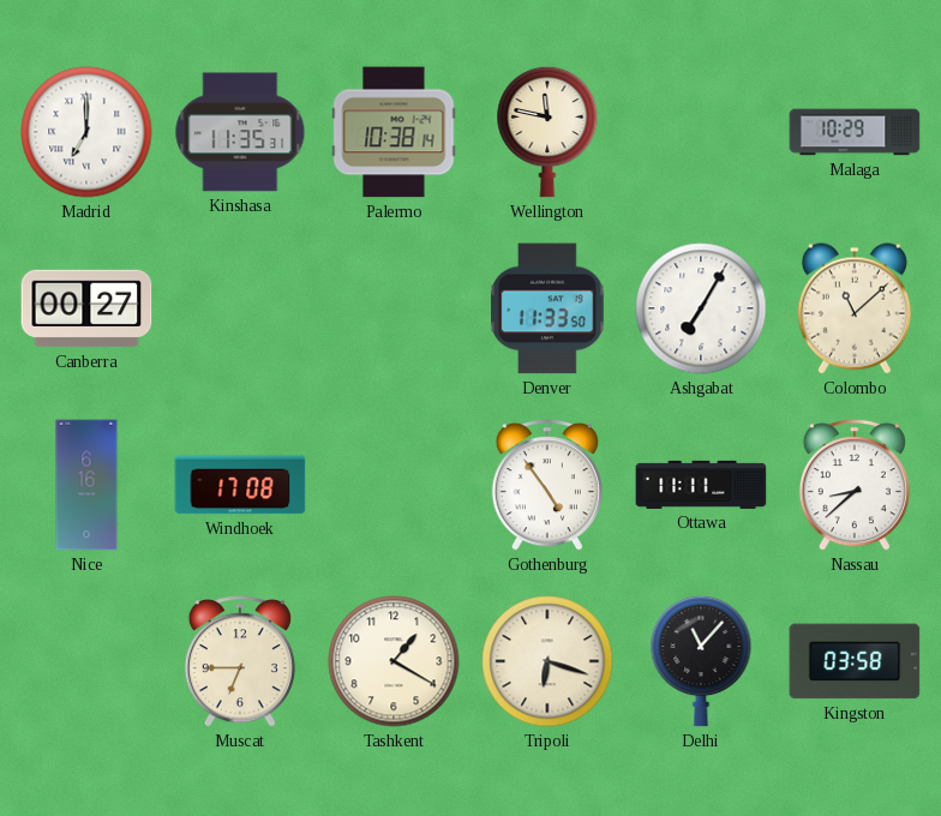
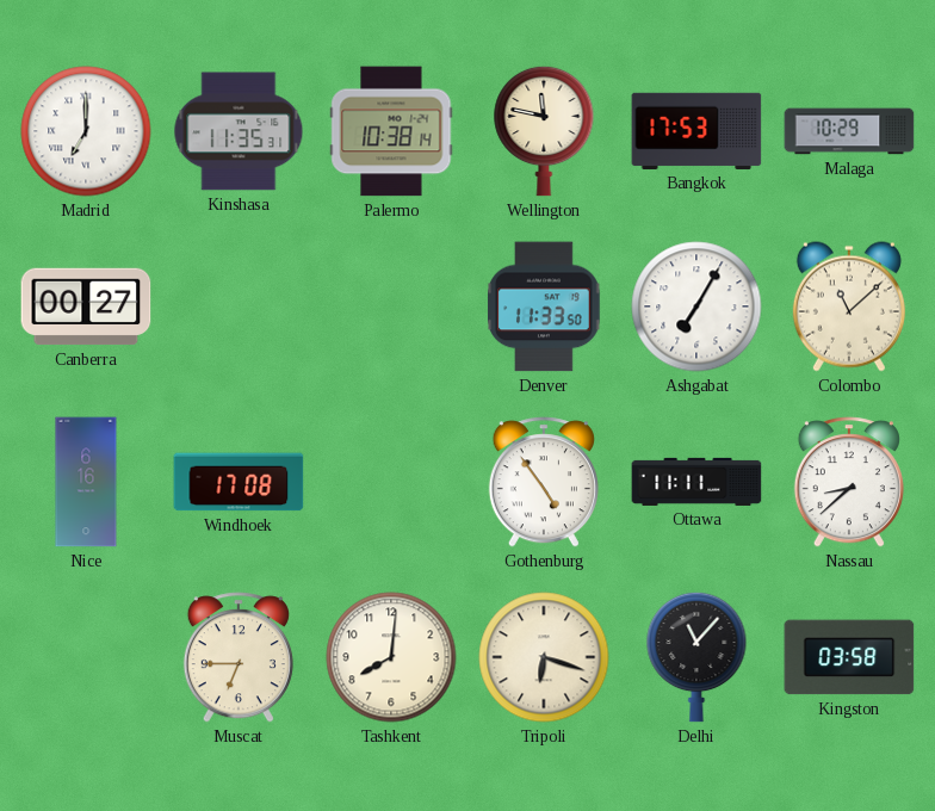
Bangkok: none -> 17:53
Tashkent: 1:20 -> 8:01
